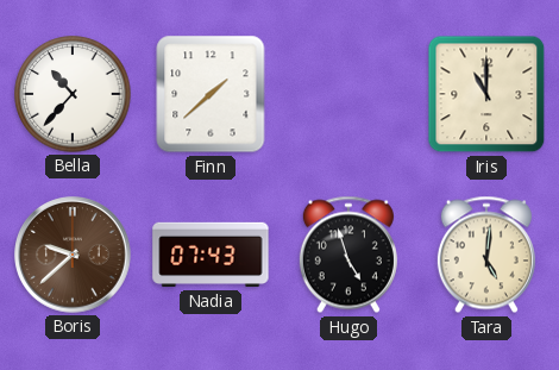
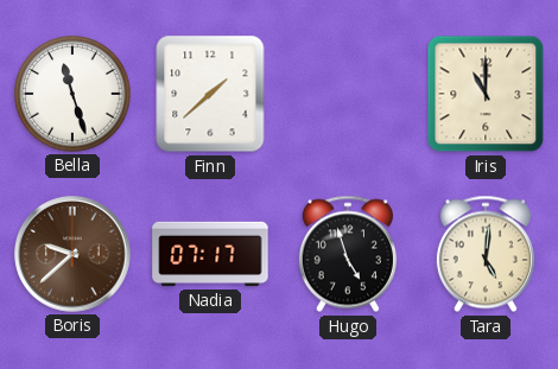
Bella: 10:37 -> 11:27
Nadia: 07:43 -> 07:17
